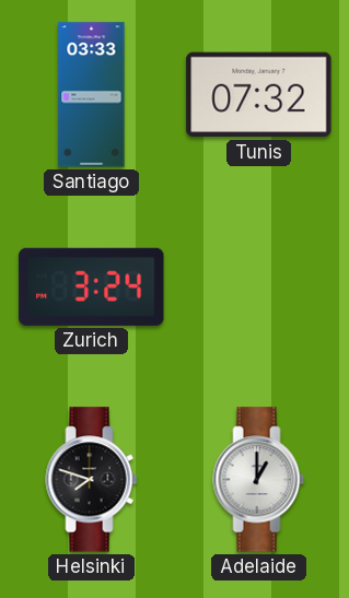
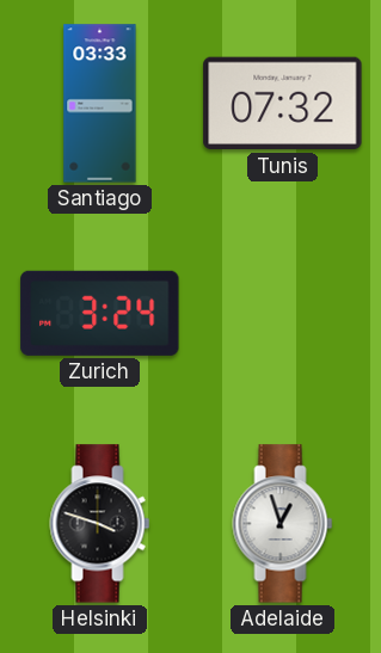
Helsinki: 7:48 -> 3:48
Adelaide: 1:00 -> 12:57
